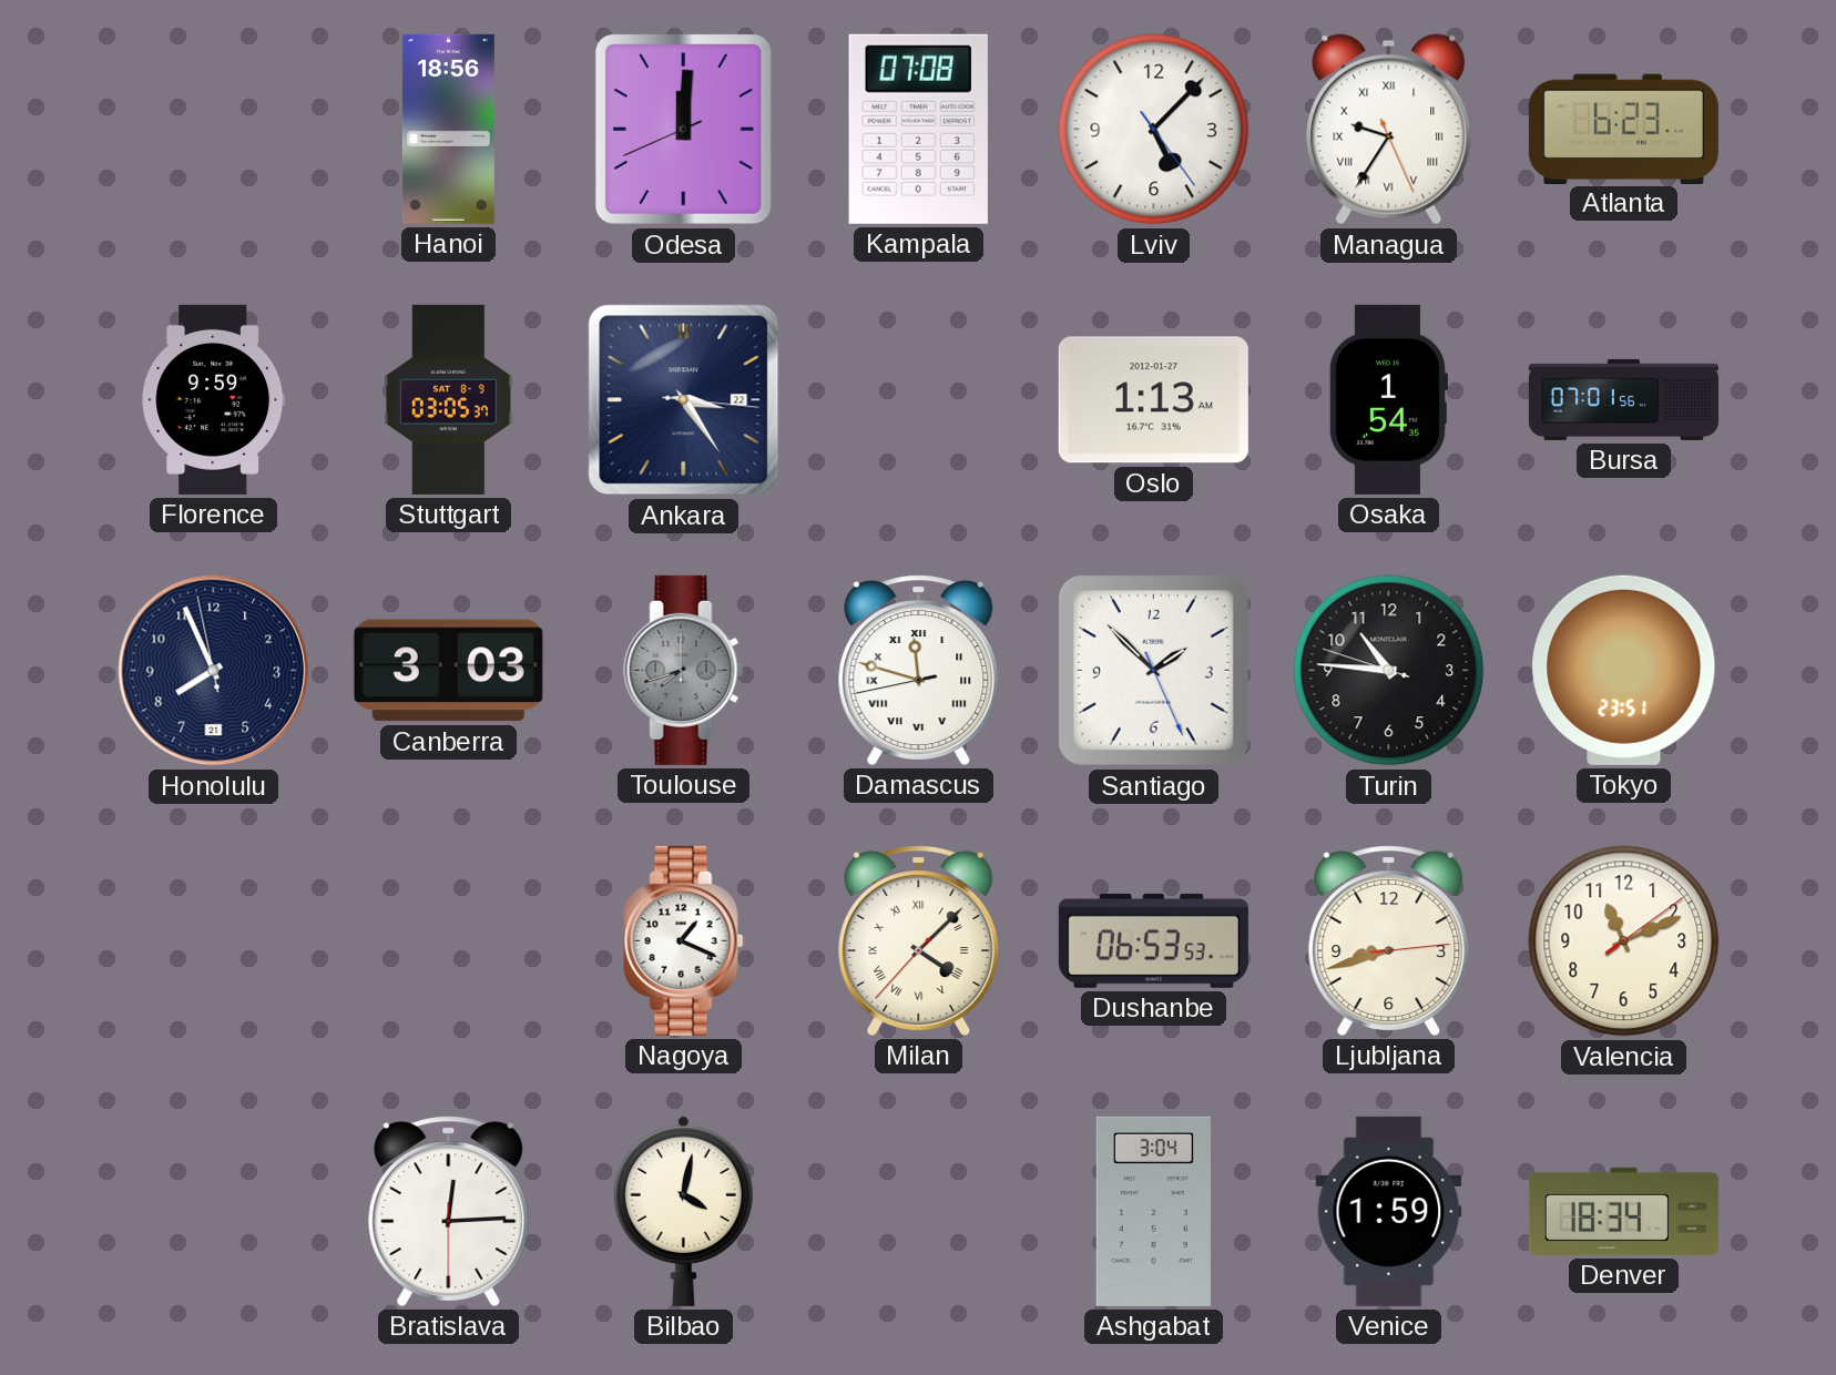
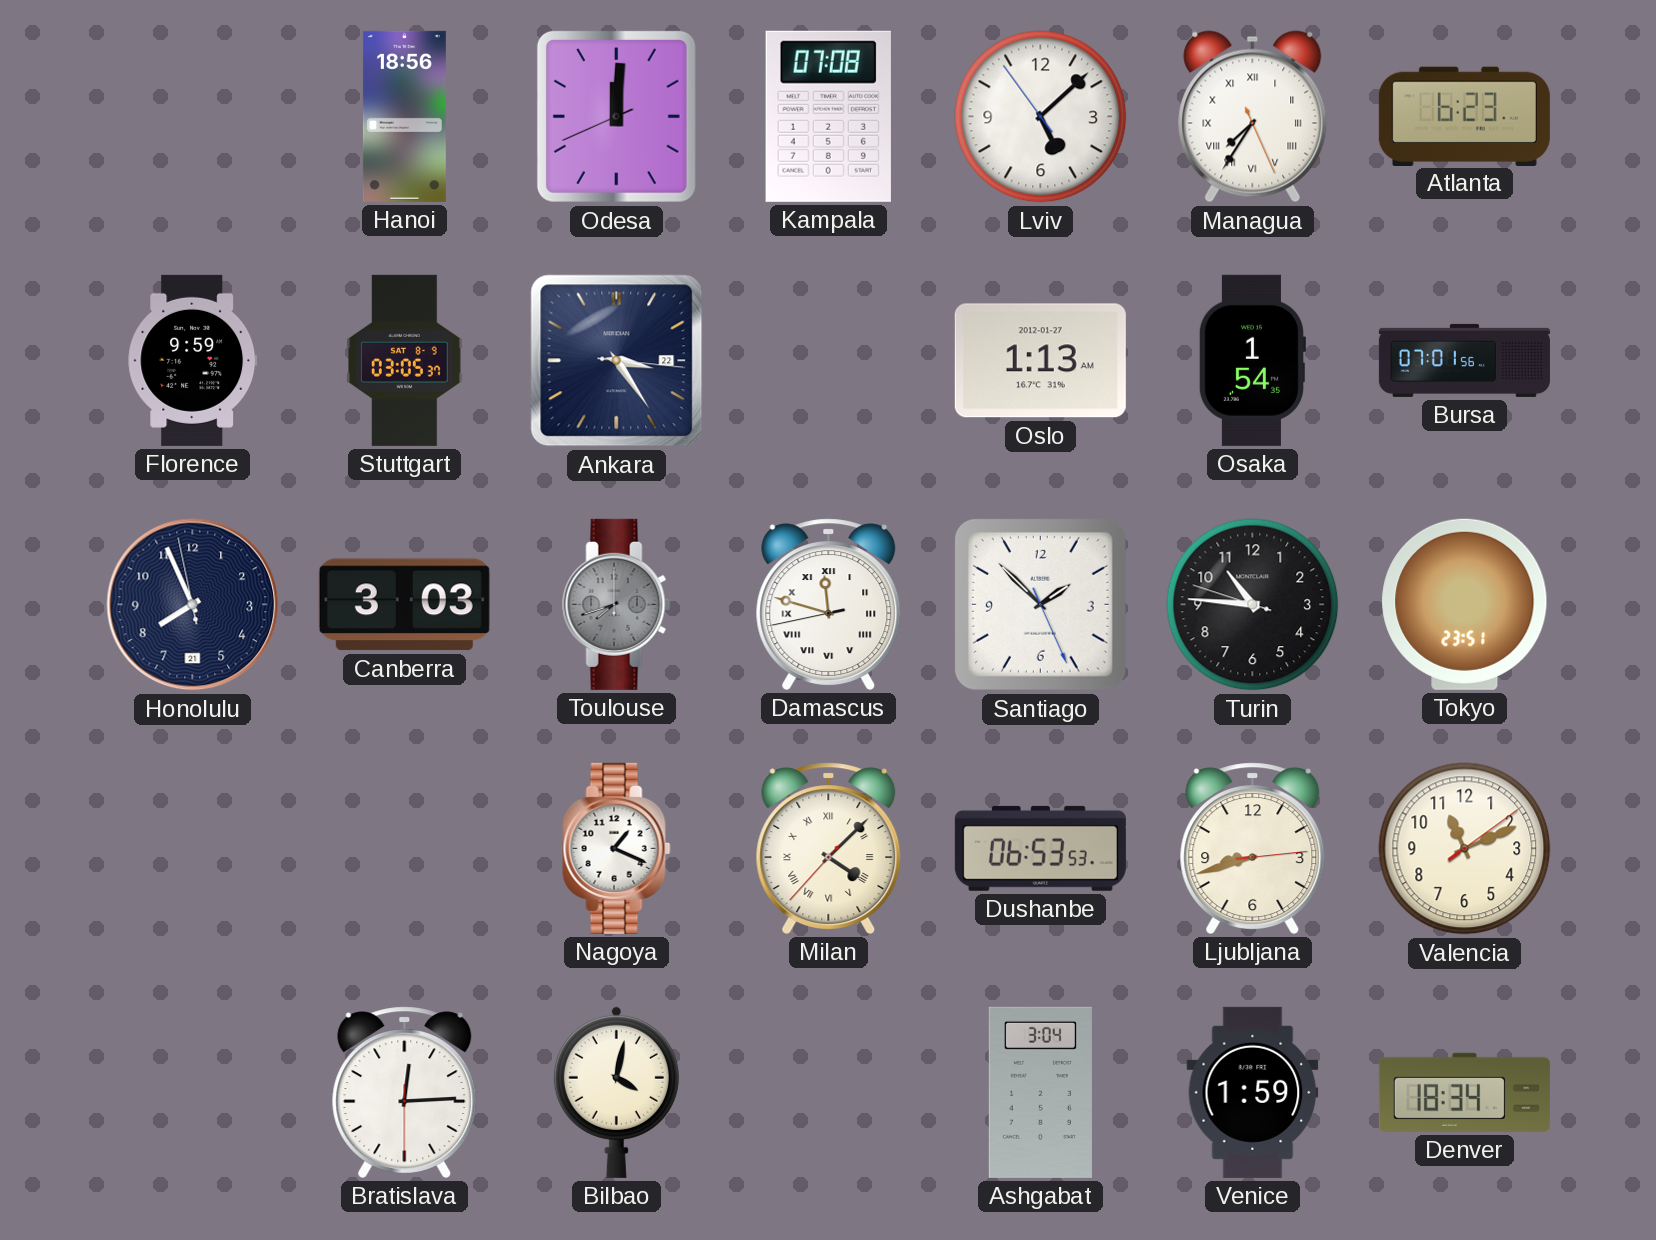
Lviv: 5:07:24 -> 5:07:54
Managua: 9:35 -> 7:35
